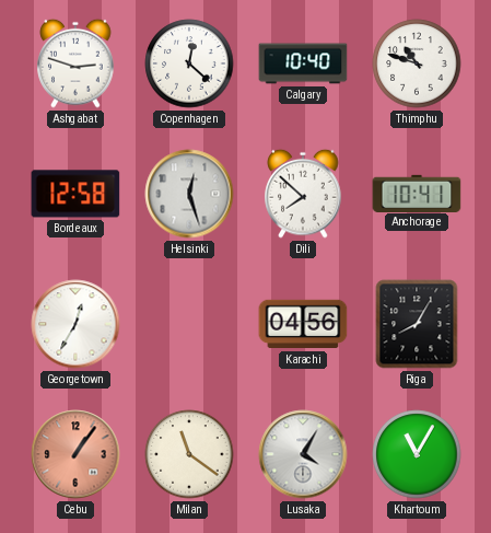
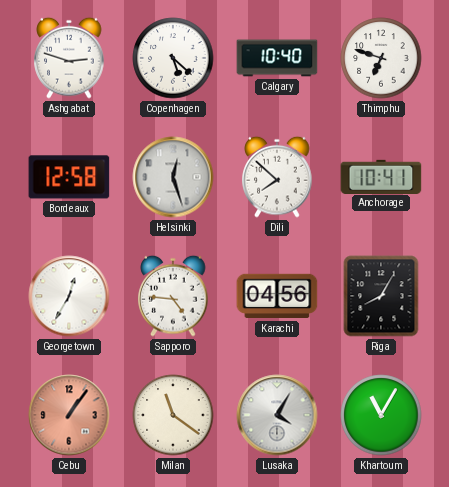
Copenhagen: 12:22 -> 5:22
Thimphu: 10:48 -> 6:48
Sapporo: none -> 4:46
